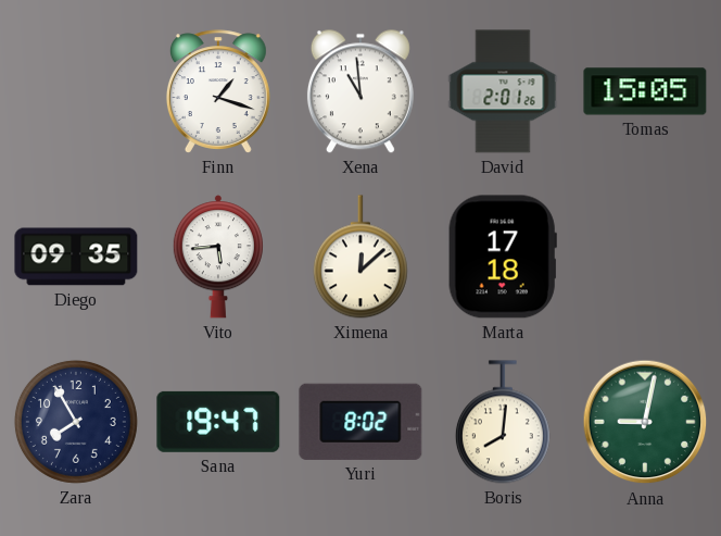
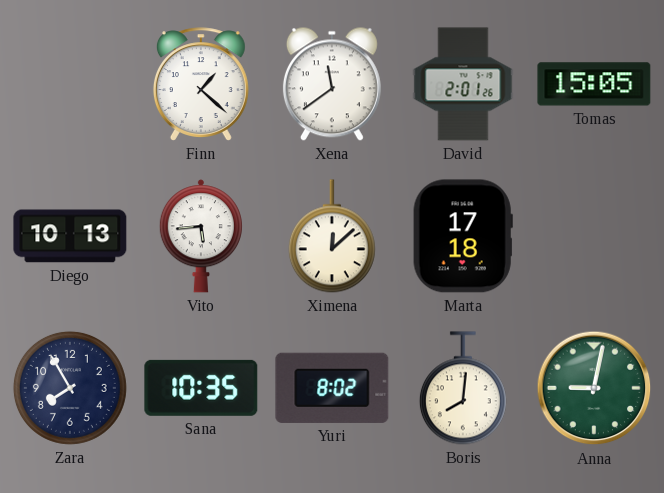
Finn: 1:18 -> 1:22
Xena: 10:59 -> 11:39
Diego: 09:35 -> 10:13
Sana: 19:47 -> 10:35
